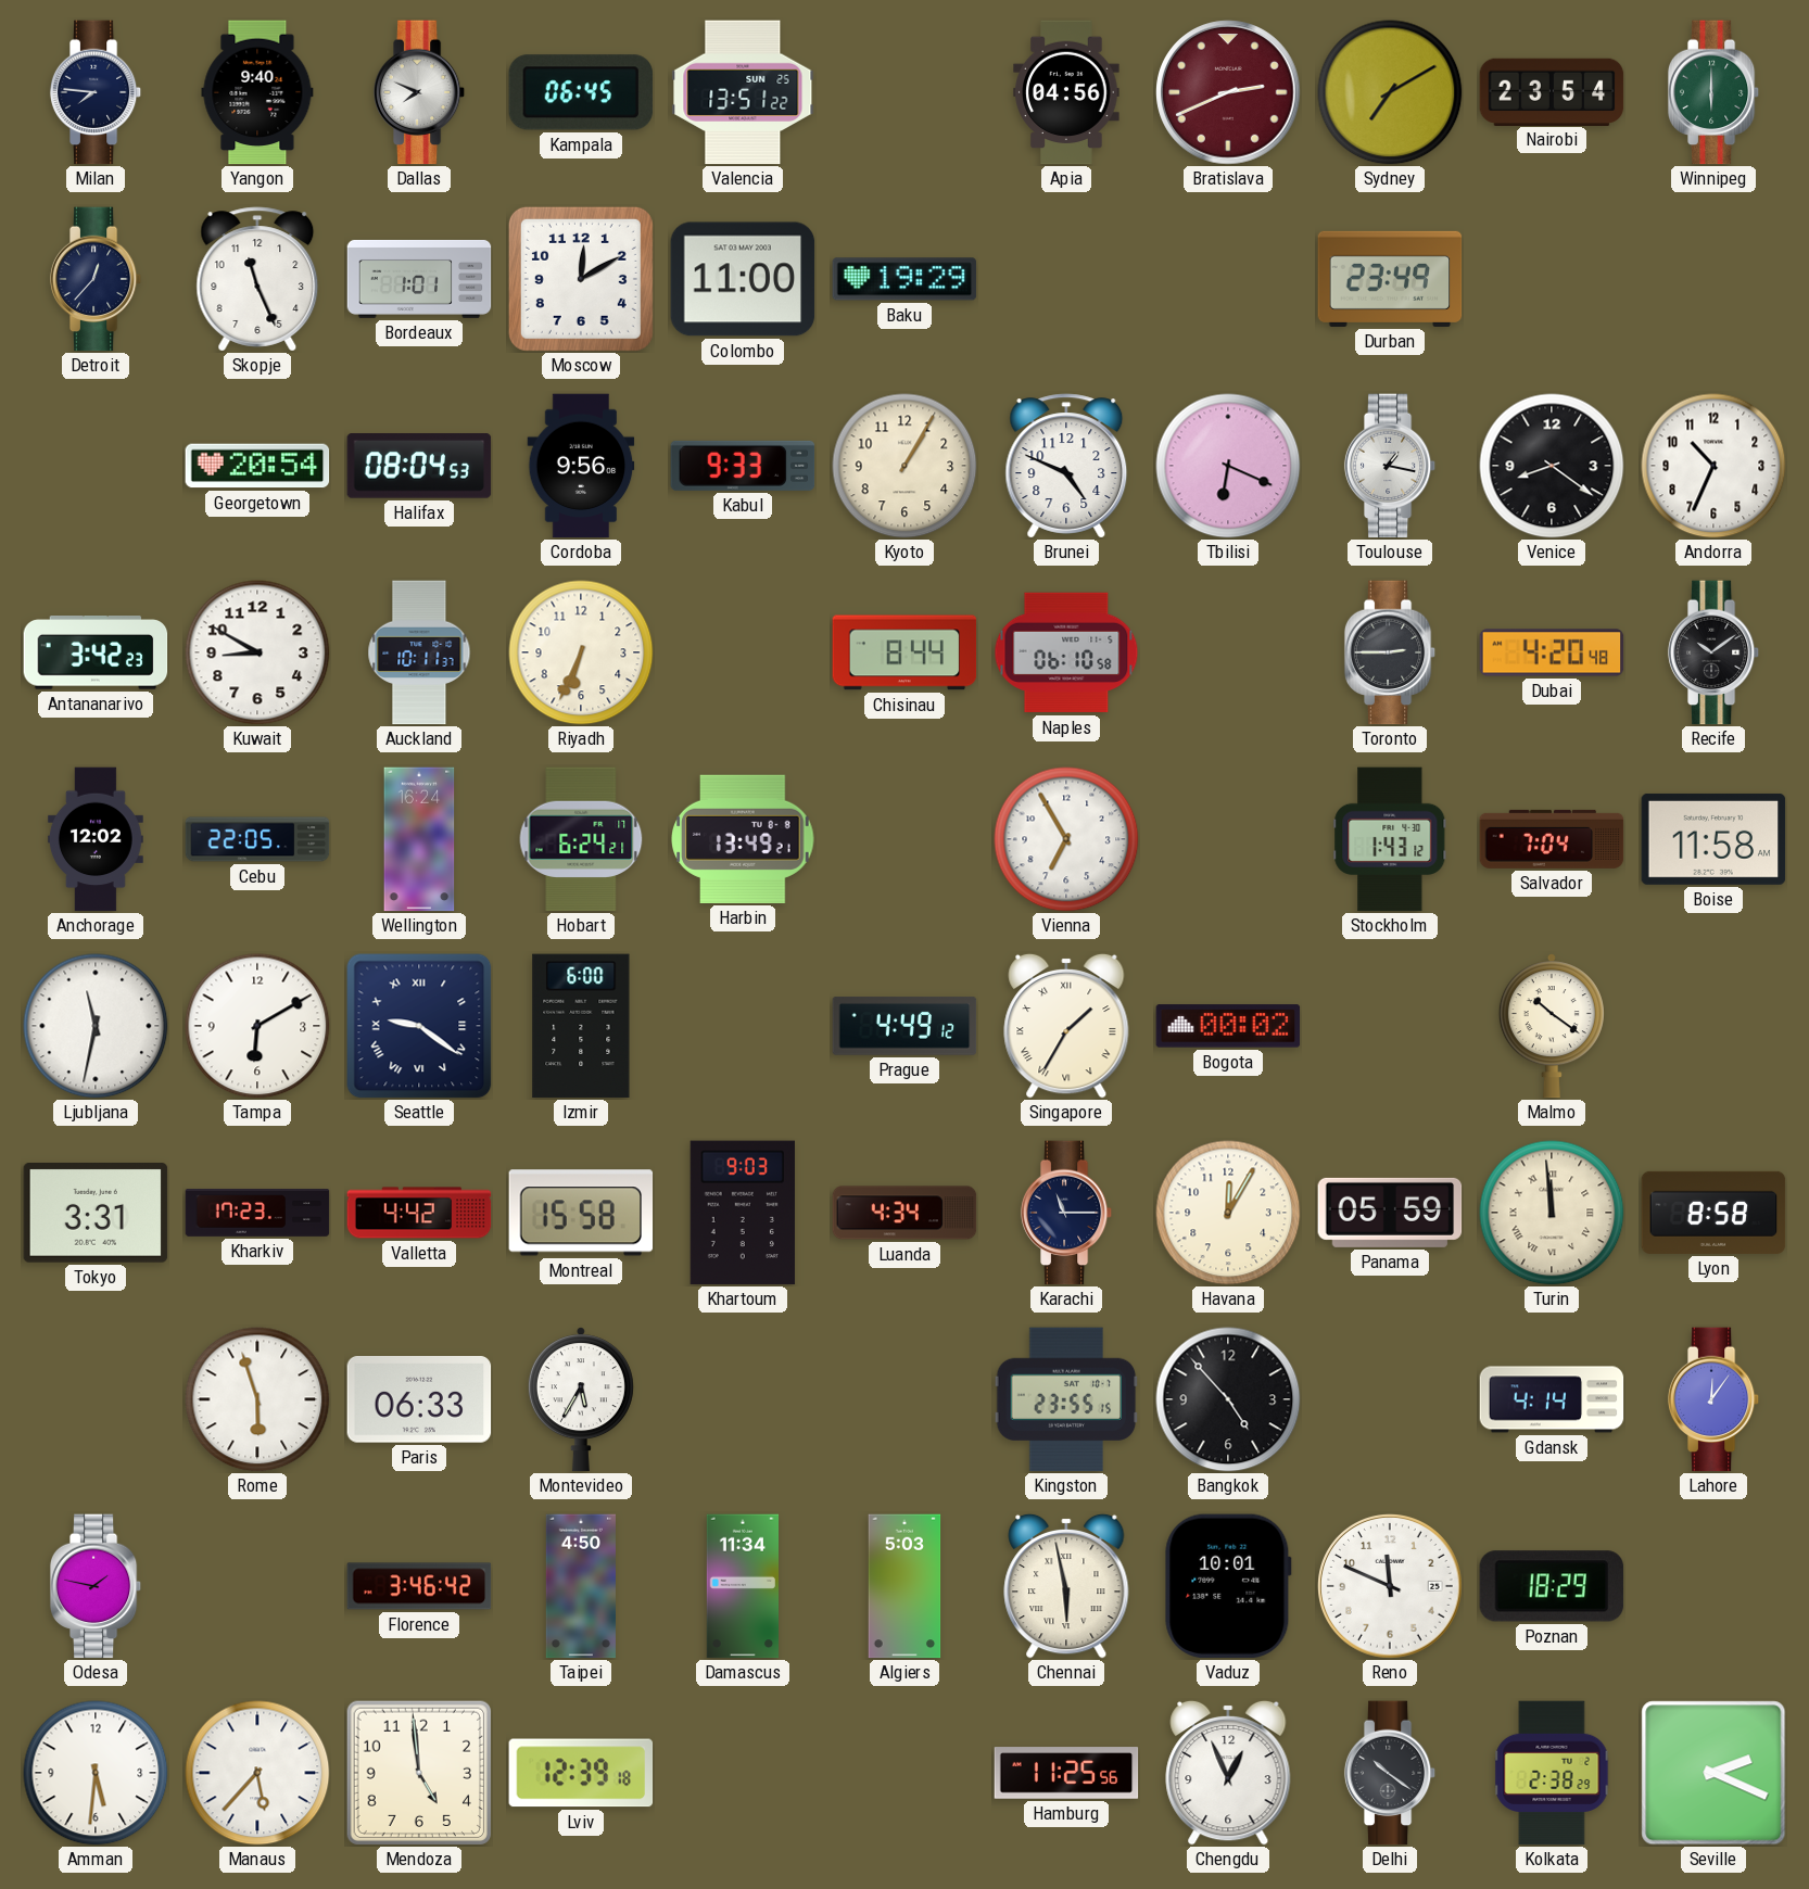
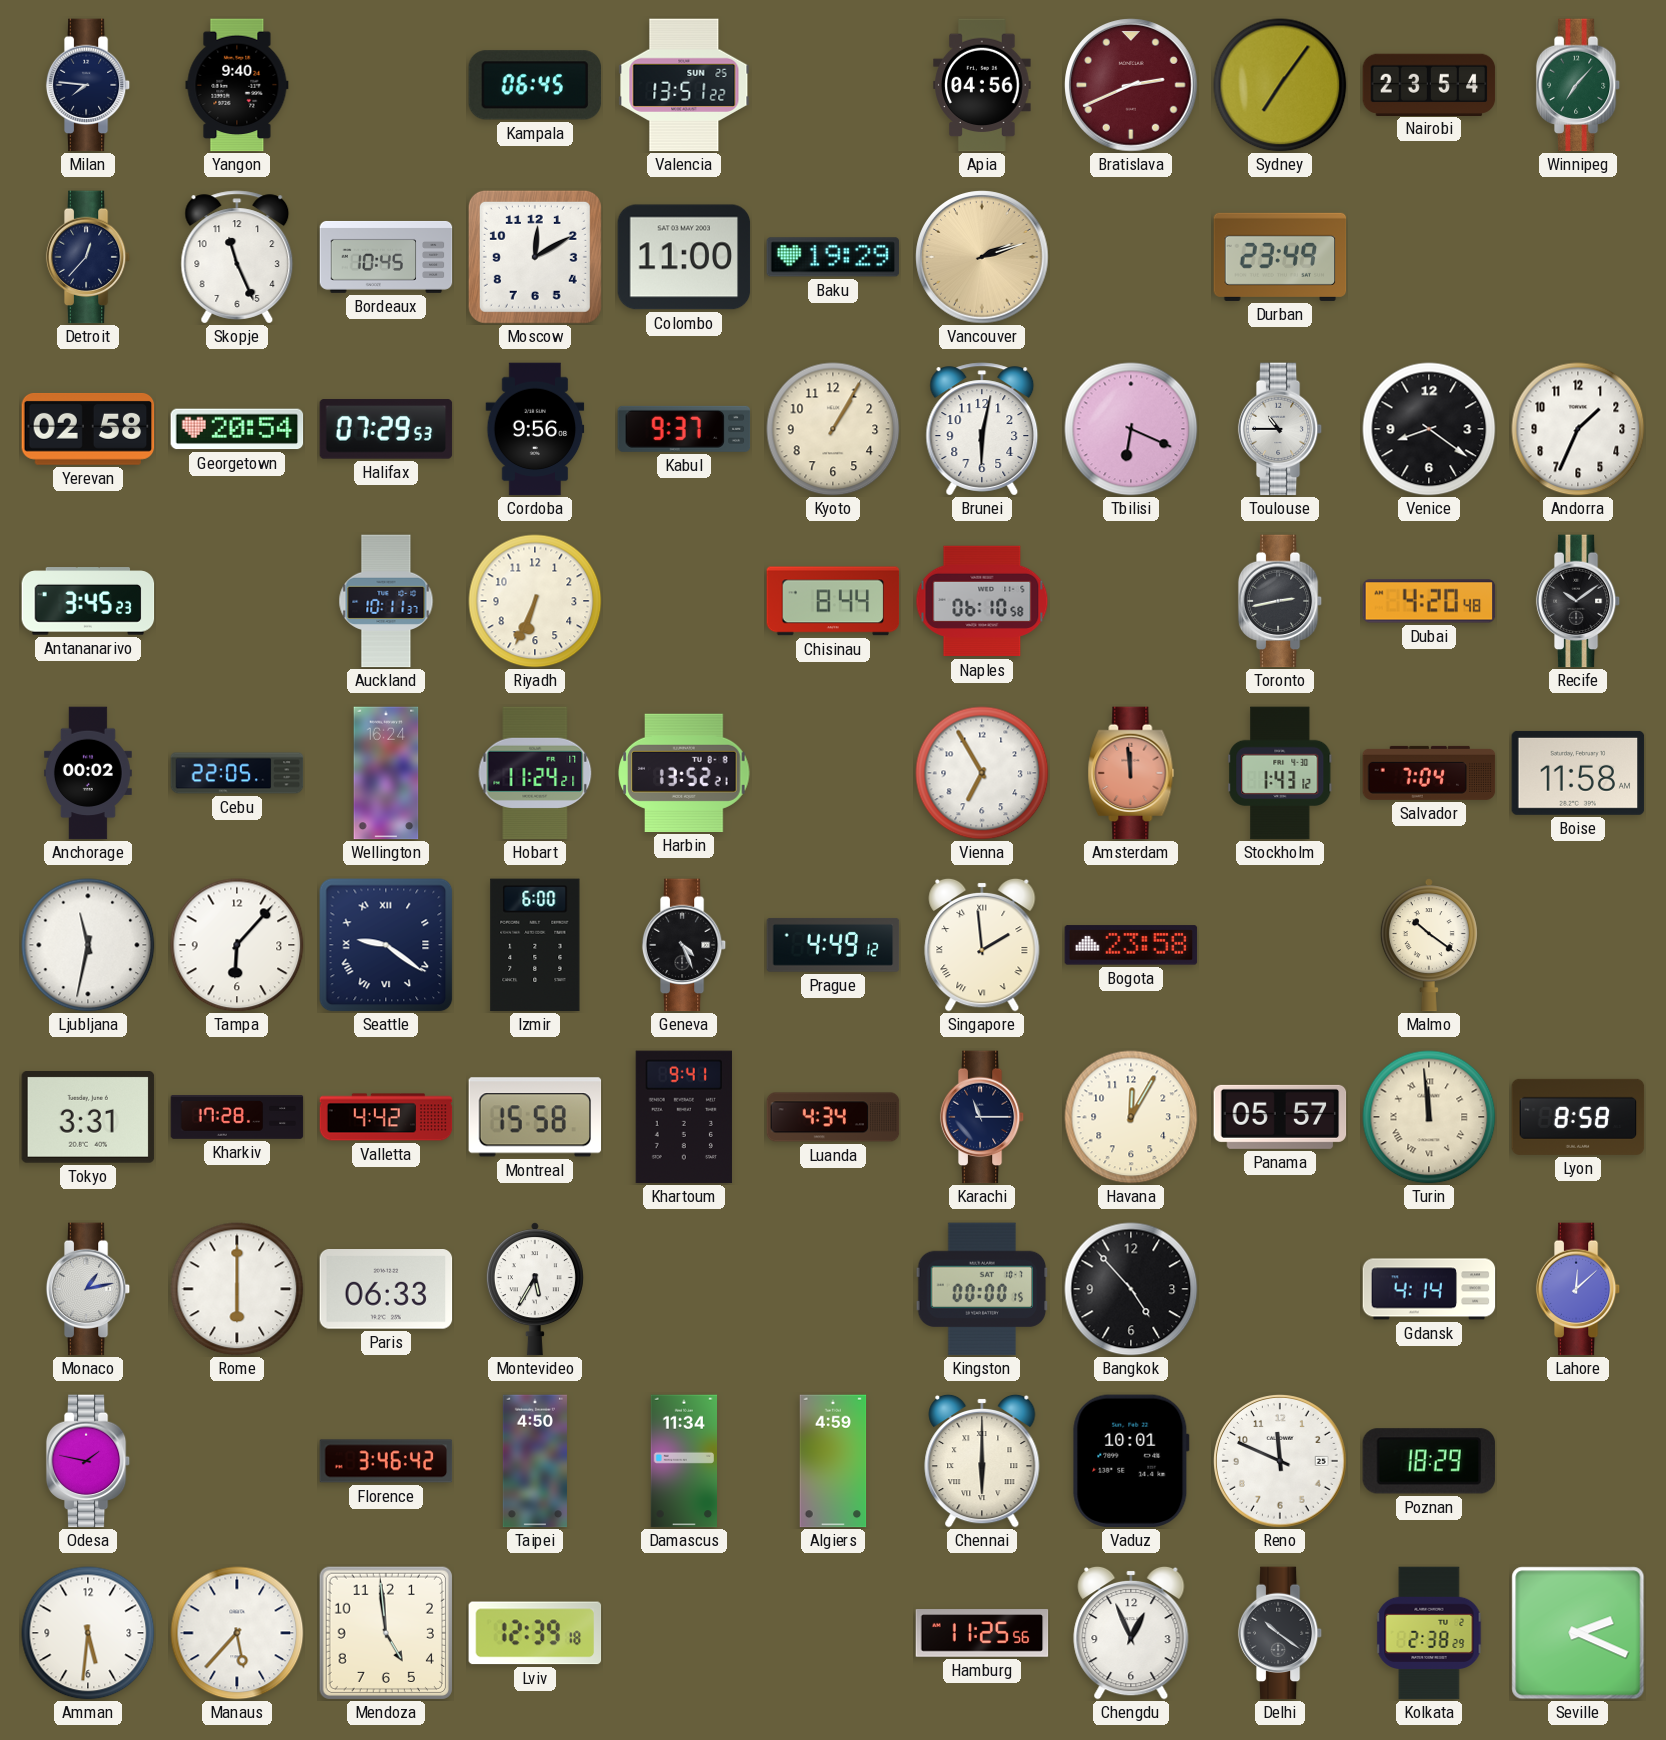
Dallas: 7:49 -> none
Sydney: 7:10 -> 7:06
Winnipeg: 6:00 -> 7:07
Bordeaux: 1:01 -> 10:45
Vancouver: none -> 2:12
Yerevan: none -> 02:58
Halifax: 08:04 -> 07:29
Kabul: 9:33 -> 9:37
Brunei: 4:49 -> 6:02
Toulouse: 1:17 -> 10:45
Andorra: 10:34 -> 1:34
Antananarivo: 3:42 -> 3:45
Kuwait: 8:50 -> none
Toronto: 2:45 -> 2:43
Anchorage: 12:02 -> 00:02
Hobart: 6:24 -> 11:24
Harbin: 13:49 -> 13:52
Amsterdam: none -> 11:59
Tampa: 6:10 -> 6:07
Geneva: none -> 4:26
Singapore: 1:35 -> 1:59
Bogota: 00:02 -> 23:58
Kharkiv: 17:23 -> 17:28
Khartoum: 9:03 -> 9:41
Panama: 05:59 -> 05:57
Monaco: none -> 1:13
Rome: 5:57 -> 6:00
Kingston: 23:55 -> 00:00
Lahore: 12:06 -> 12:08
Algiers: 5:03 -> 4:59
Chennai: 5:58 -> 6:00
